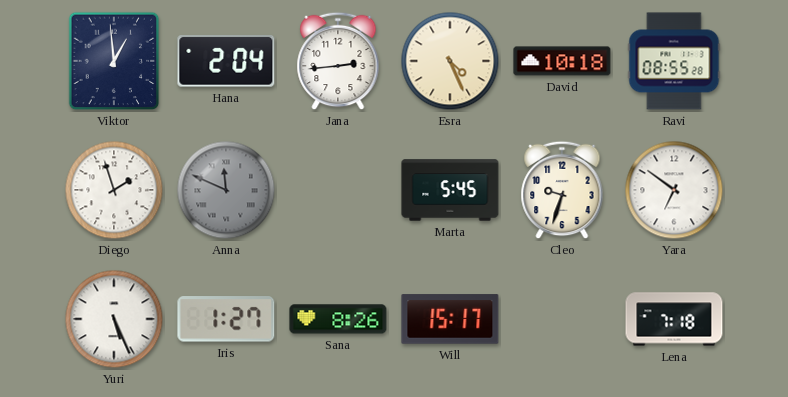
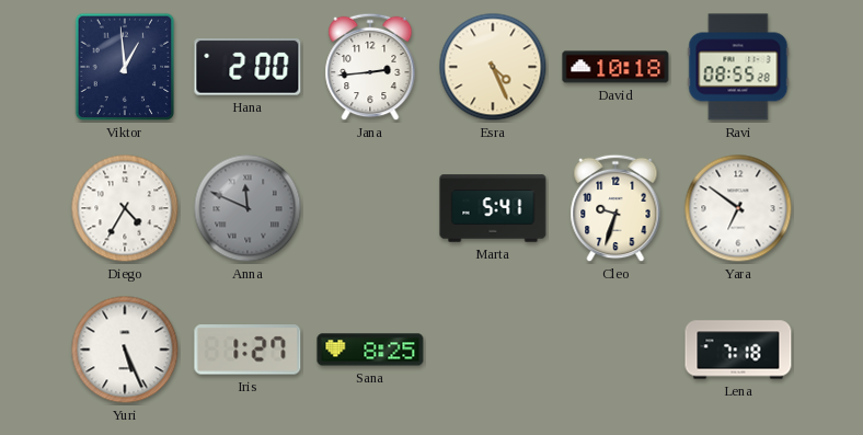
Hana: 2:04 -> 2:00
Diego: 1:57 -> 4:35
Marta: 5:45 -> 5:41
Sana: 8:26 -> 8:25
Will: 15:17 -> none
